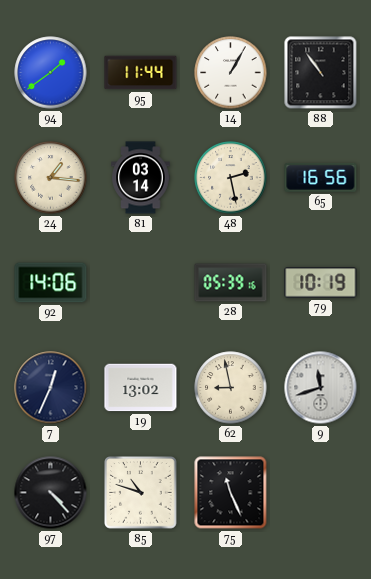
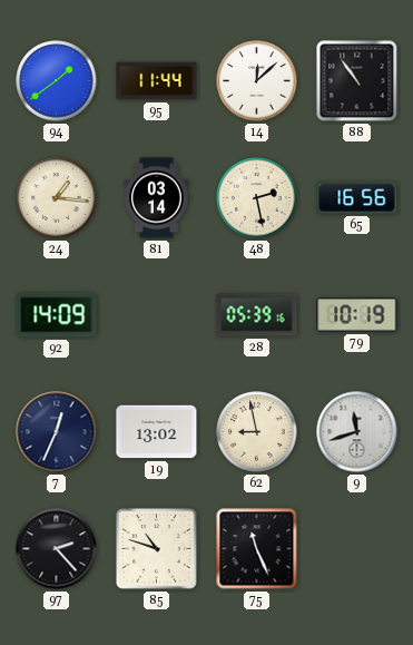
14: 1:05 -> 12:08
92: 14:06 -> 14:09
97: 4:23 -> 2:23
